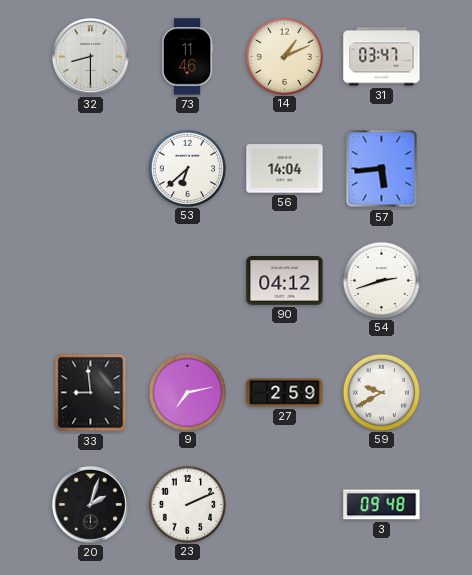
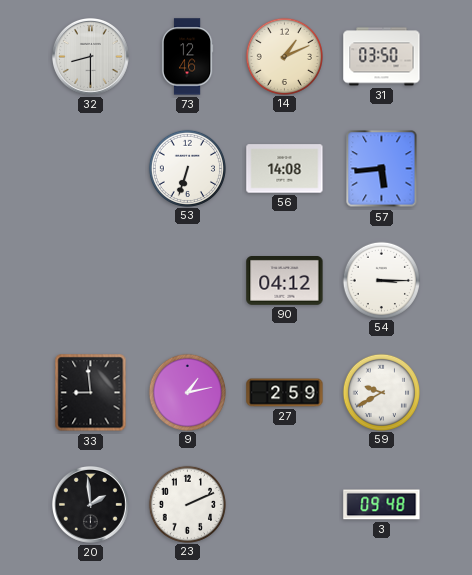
73: 11:46 -> 12:46
31: 03:47 -> 03:50
53: 6:38 -> 6:33
56: 14:04 -> 14:08
54: 2:42 -> 3:15
9: 7:13 -> 1:13
20: 2:03 -> 1:59
